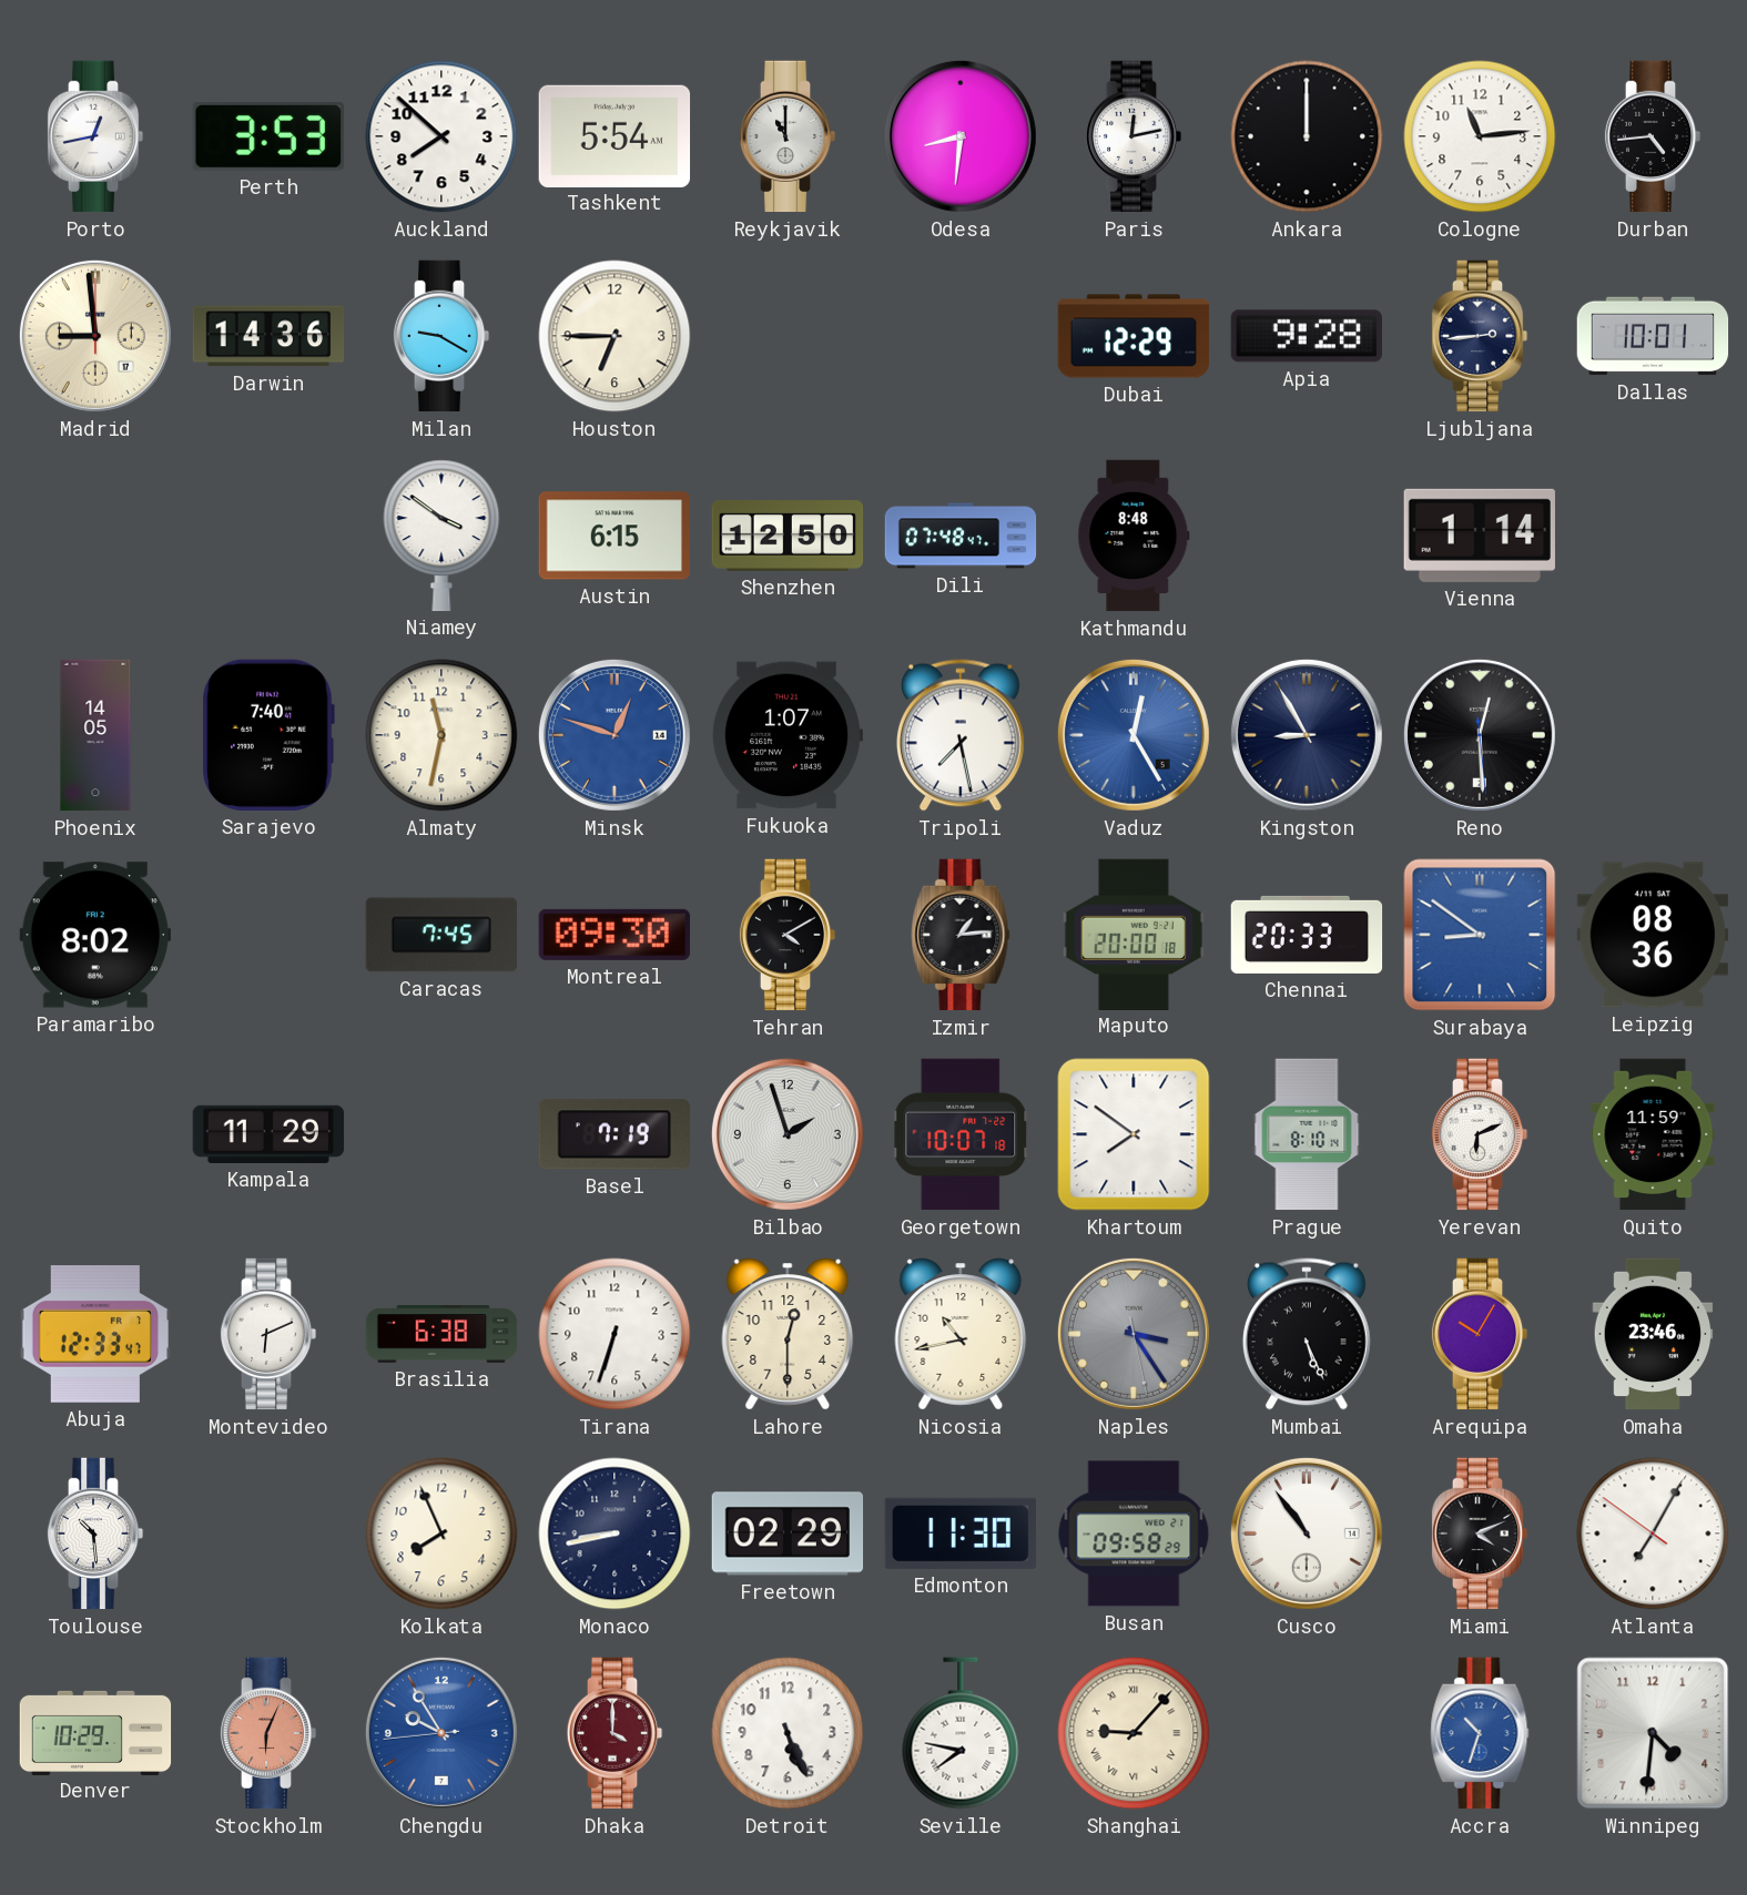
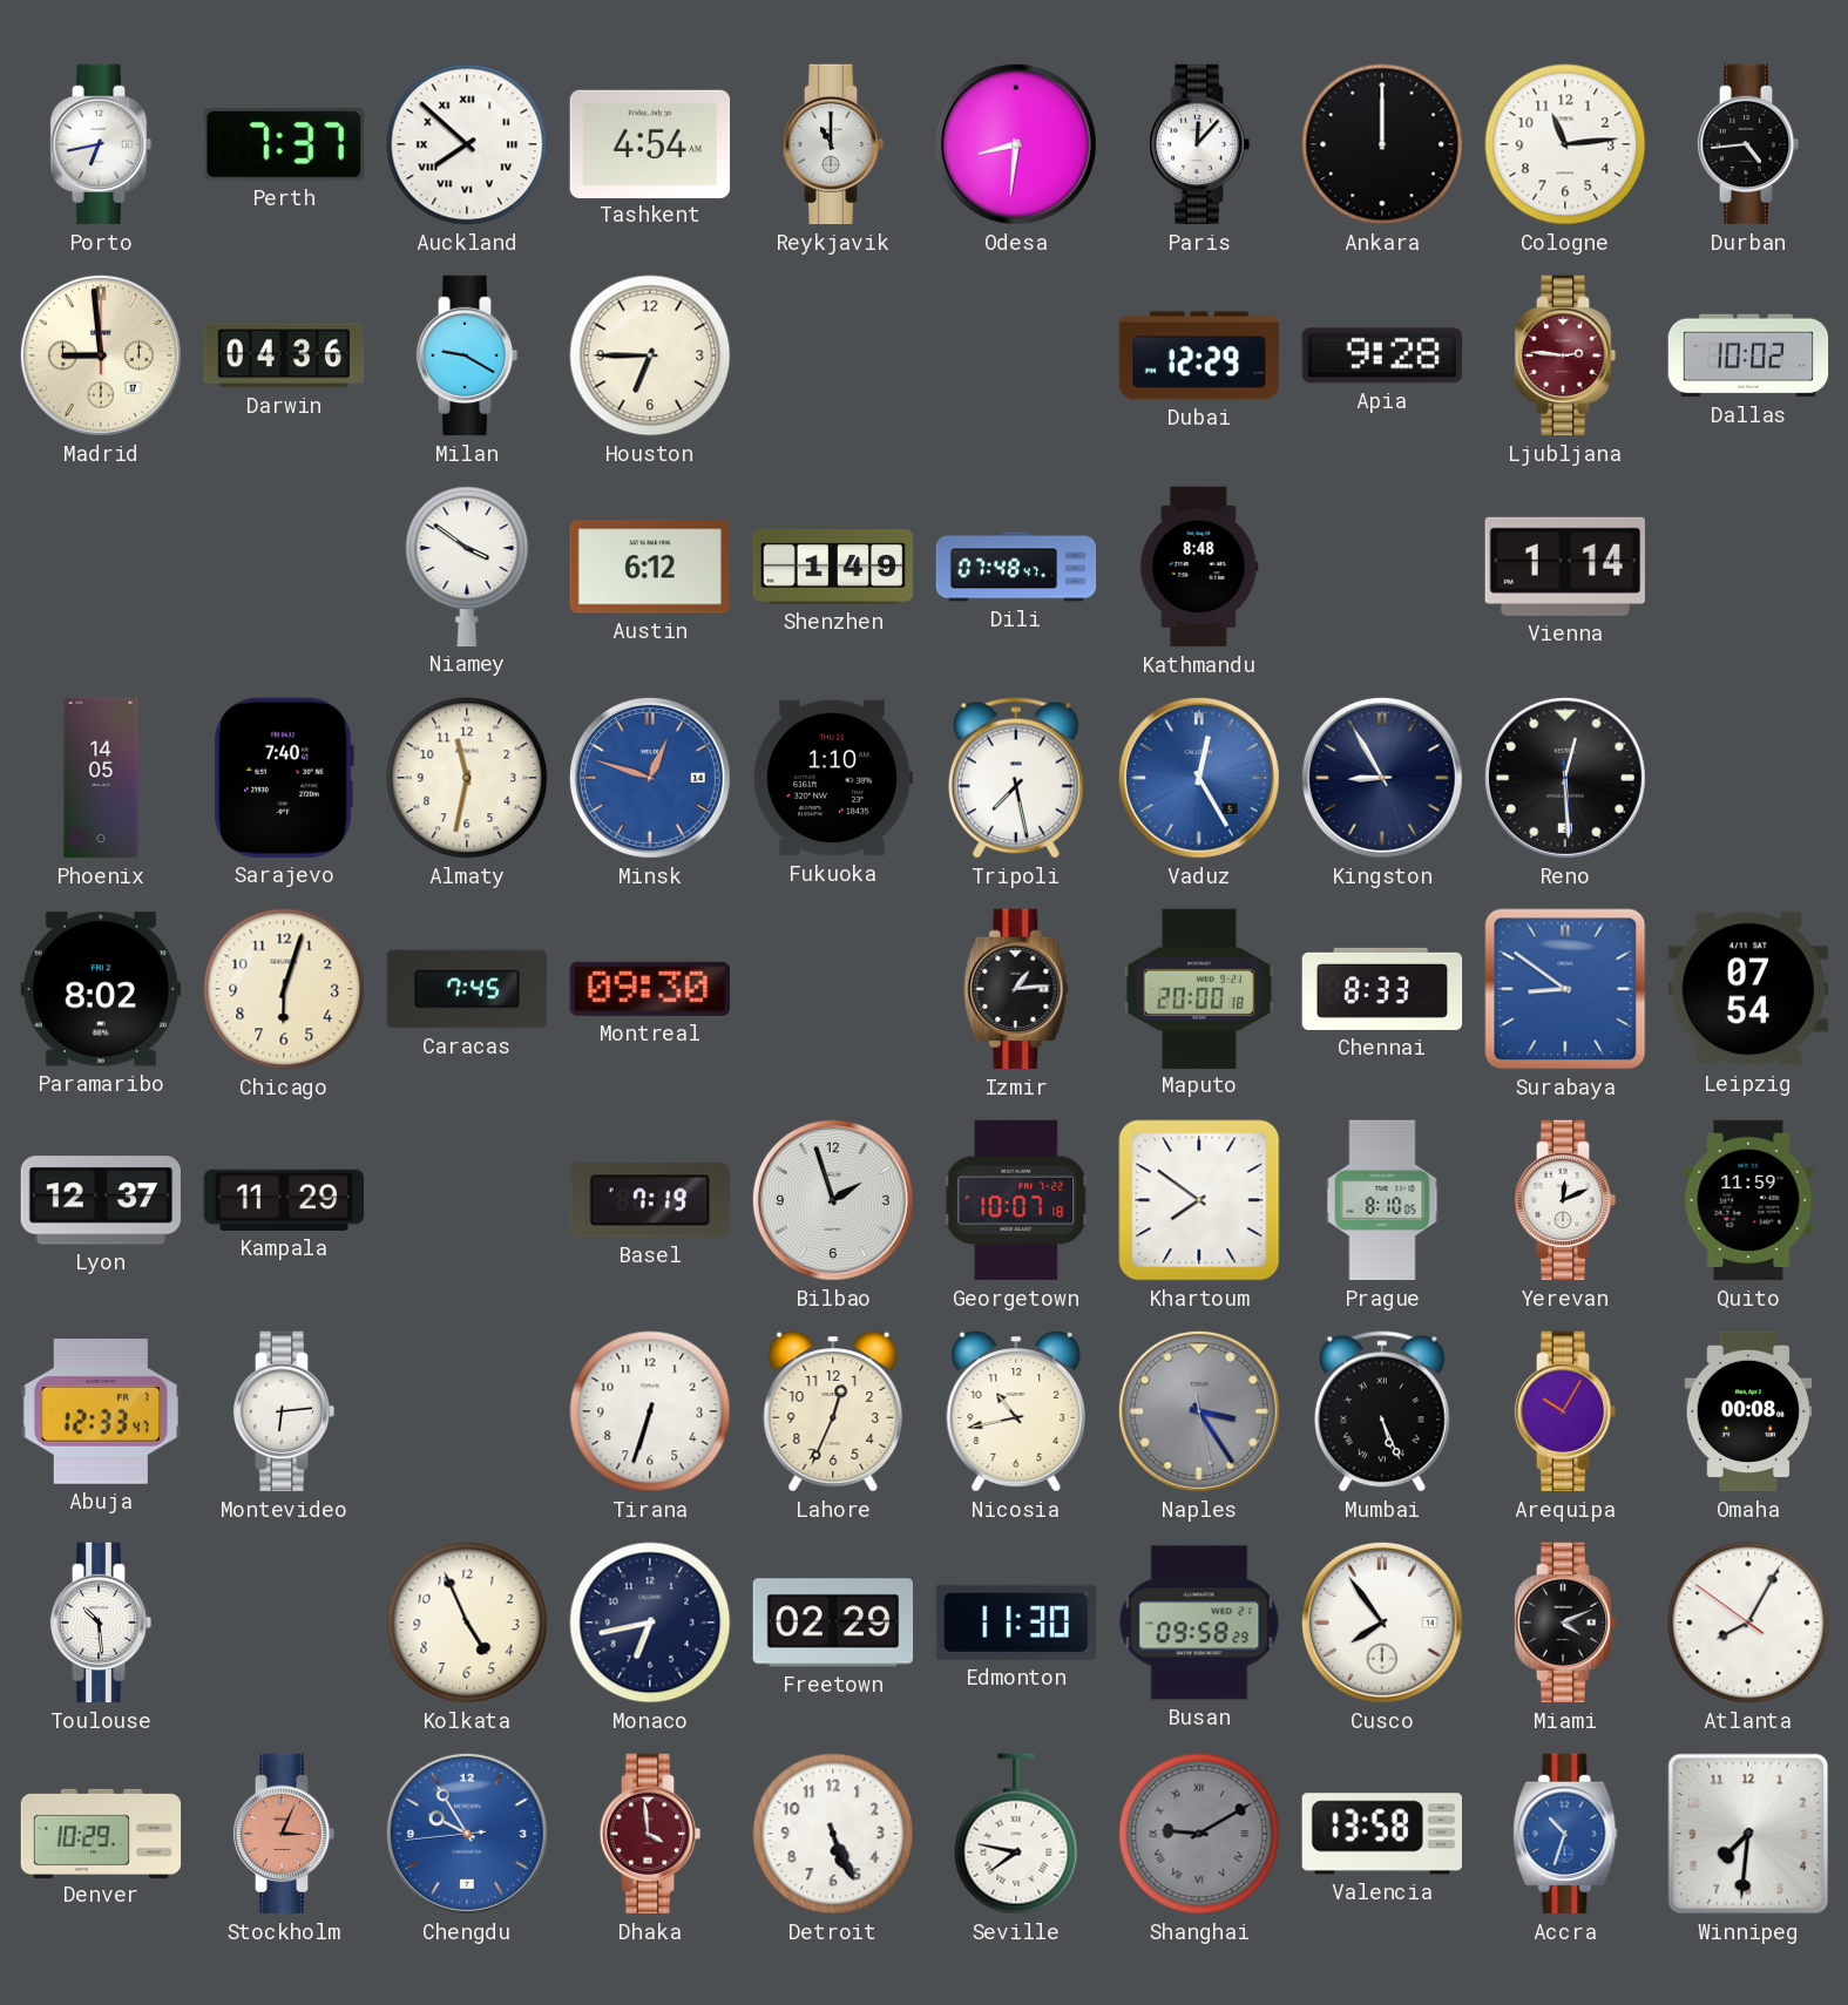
Porto: 12:43 -> 6:43
Perth: 3:53 -> 7:37
Auckland numerals: Arabic -> Roman
Tashkent: 5:54 -> 4:54
Paris: 12:13 -> 12:07
Darwin: 14:36 -> 04:36
Ljubljana: 2:44 -> 2:46
Ljubljana dial: navy -> burgundy
Dallas: 10:01 -> 10:02
Austin: 6:15 -> 6:12
Shenzhen: 12:50 -> 1:49
Fukuoka: 1:07 -> 1:10
Chicago: none -> 6:03
Tehran: 4:10 -> none
Chennai: 20:33 -> 8:33
Leipzig: 08:36 -> 07:54
Lyon: none -> 12:37
Prague: 8:10:14 -> 8:10:05
Yerevan: 6:11 -> 12:11
Montevideo: 6:11 -> 6:14
Brasilia: 6:38 -> none
Lahore: 12:30 -> 12:34
Omaha: 23:46 -> 00:08
Kolkata: 7:56 -> 4:56
Monaco: 8:43 -> 6:43
Cusco: 10:54 -> 7:54
Atlanta: 7:04 -> 8:04
Stockholm: 6:04 -> 3:04
Dhaka: 4:00 -> 3:59
Shanghai: 9:07 -> 9:10
Shanghai dial: cream -> grey
Valencia: none -> 13:58
Winnipeg: 4:31 -> 7:31
